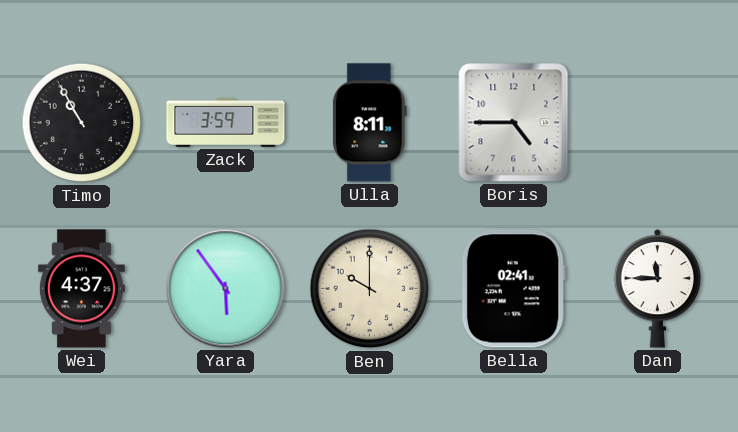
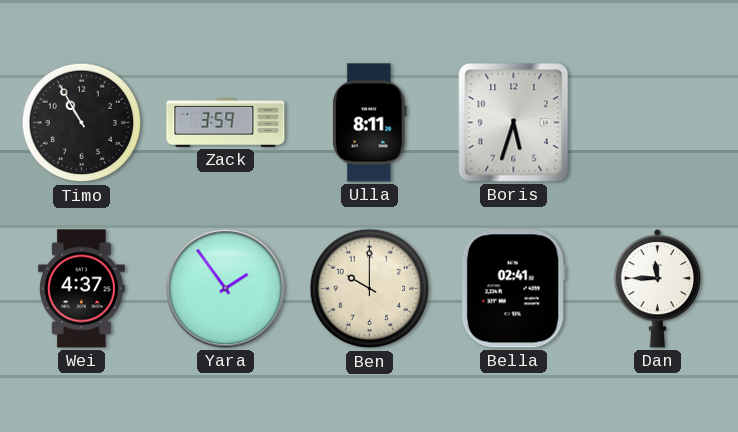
Boris: 4:45 -> 5:33
Yara: 5:54 -> 1:54
